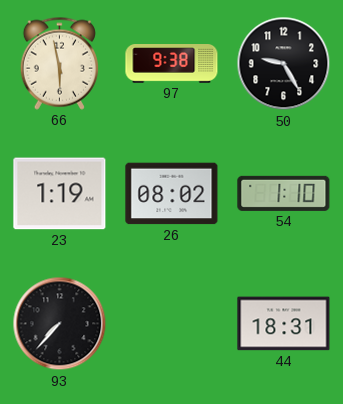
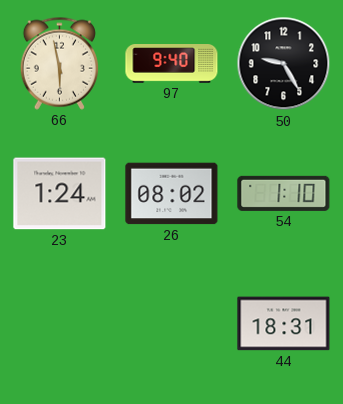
97: 9:38 -> 9:40
23: 1:19 -> 1:24
93: 7:37 -> none
